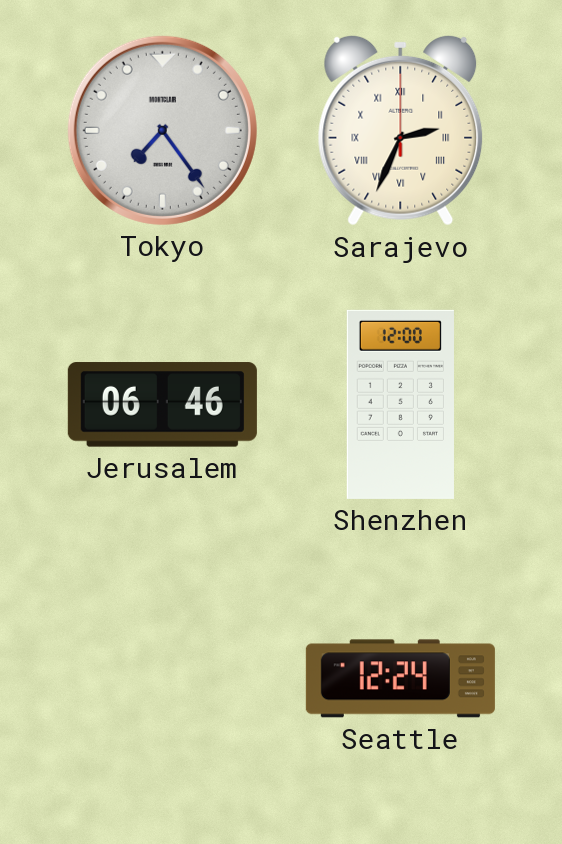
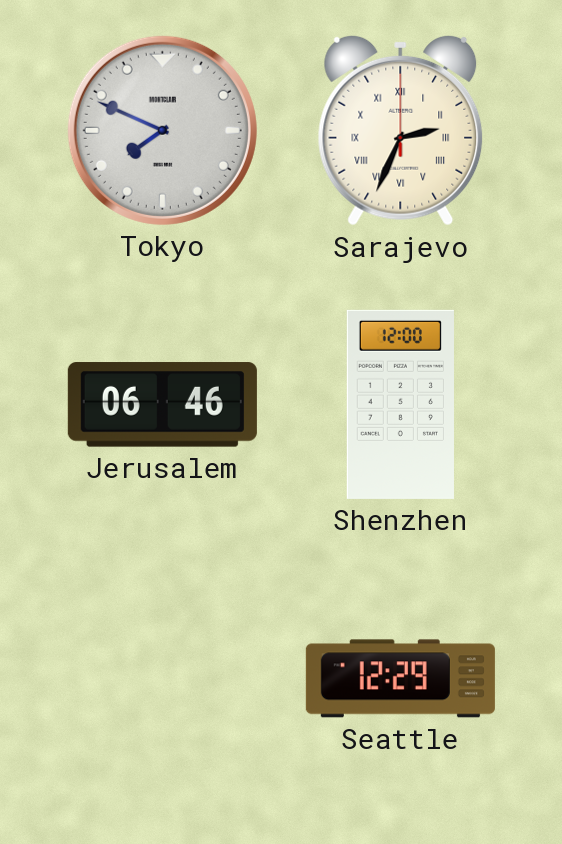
Tokyo: 7:24 -> 7:49
Seattle: 12:24 -> 12:29
